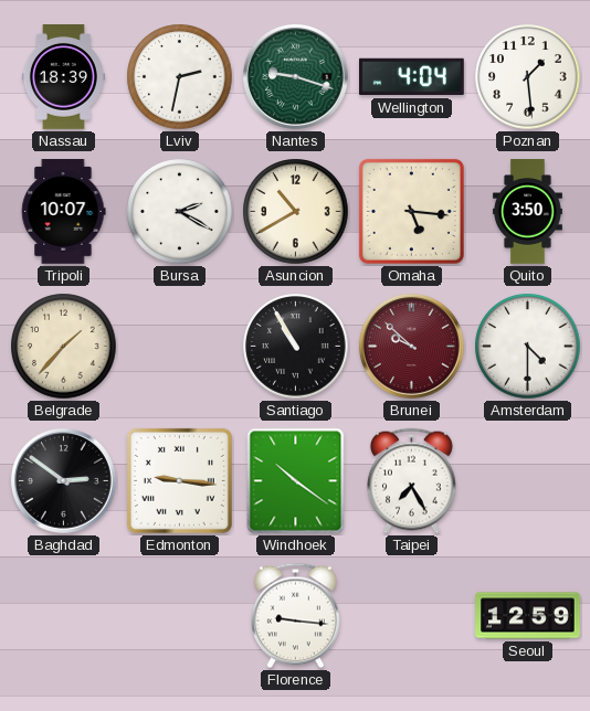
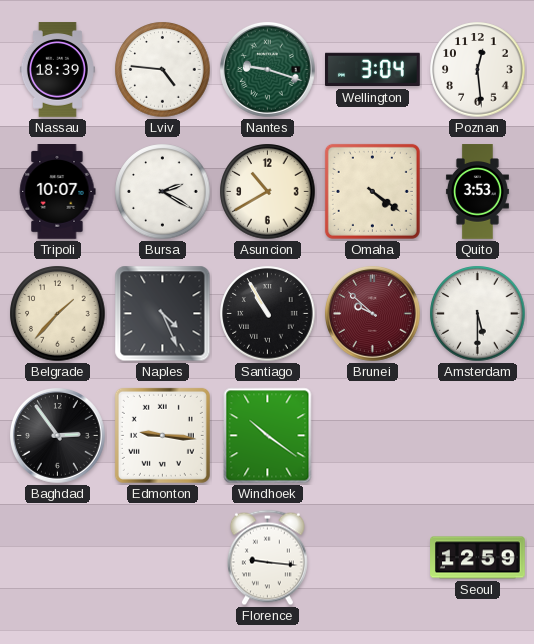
Lviv: 2:32 -> 4:46
Wellington: 4:04 -> 3:04
Poznan: 1:29 -> 12:29
Omaha: 5:16 -> 4:21
Quito: 3:50 -> 3:53
Naples: none -> 4:26
Amsterdam: 4:30 -> 5:30
Baghdad: 2:51 -> 2:54
Taipei: 7:25 -> none
